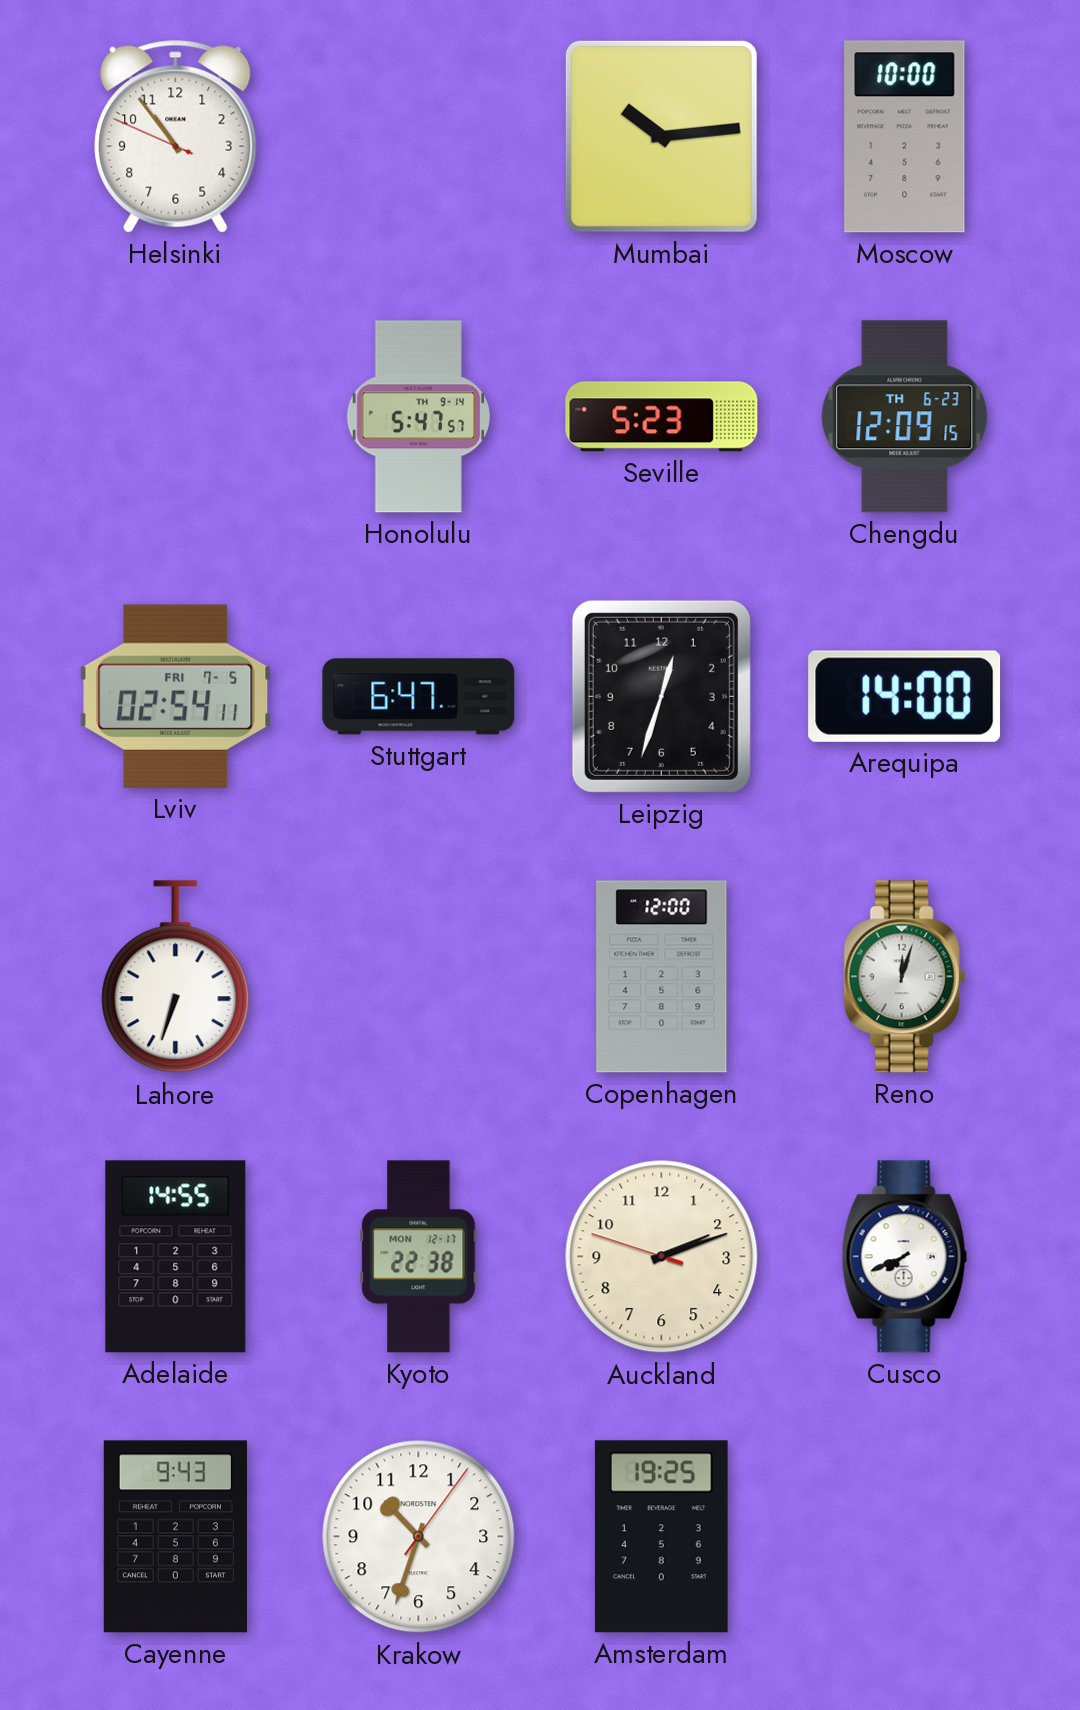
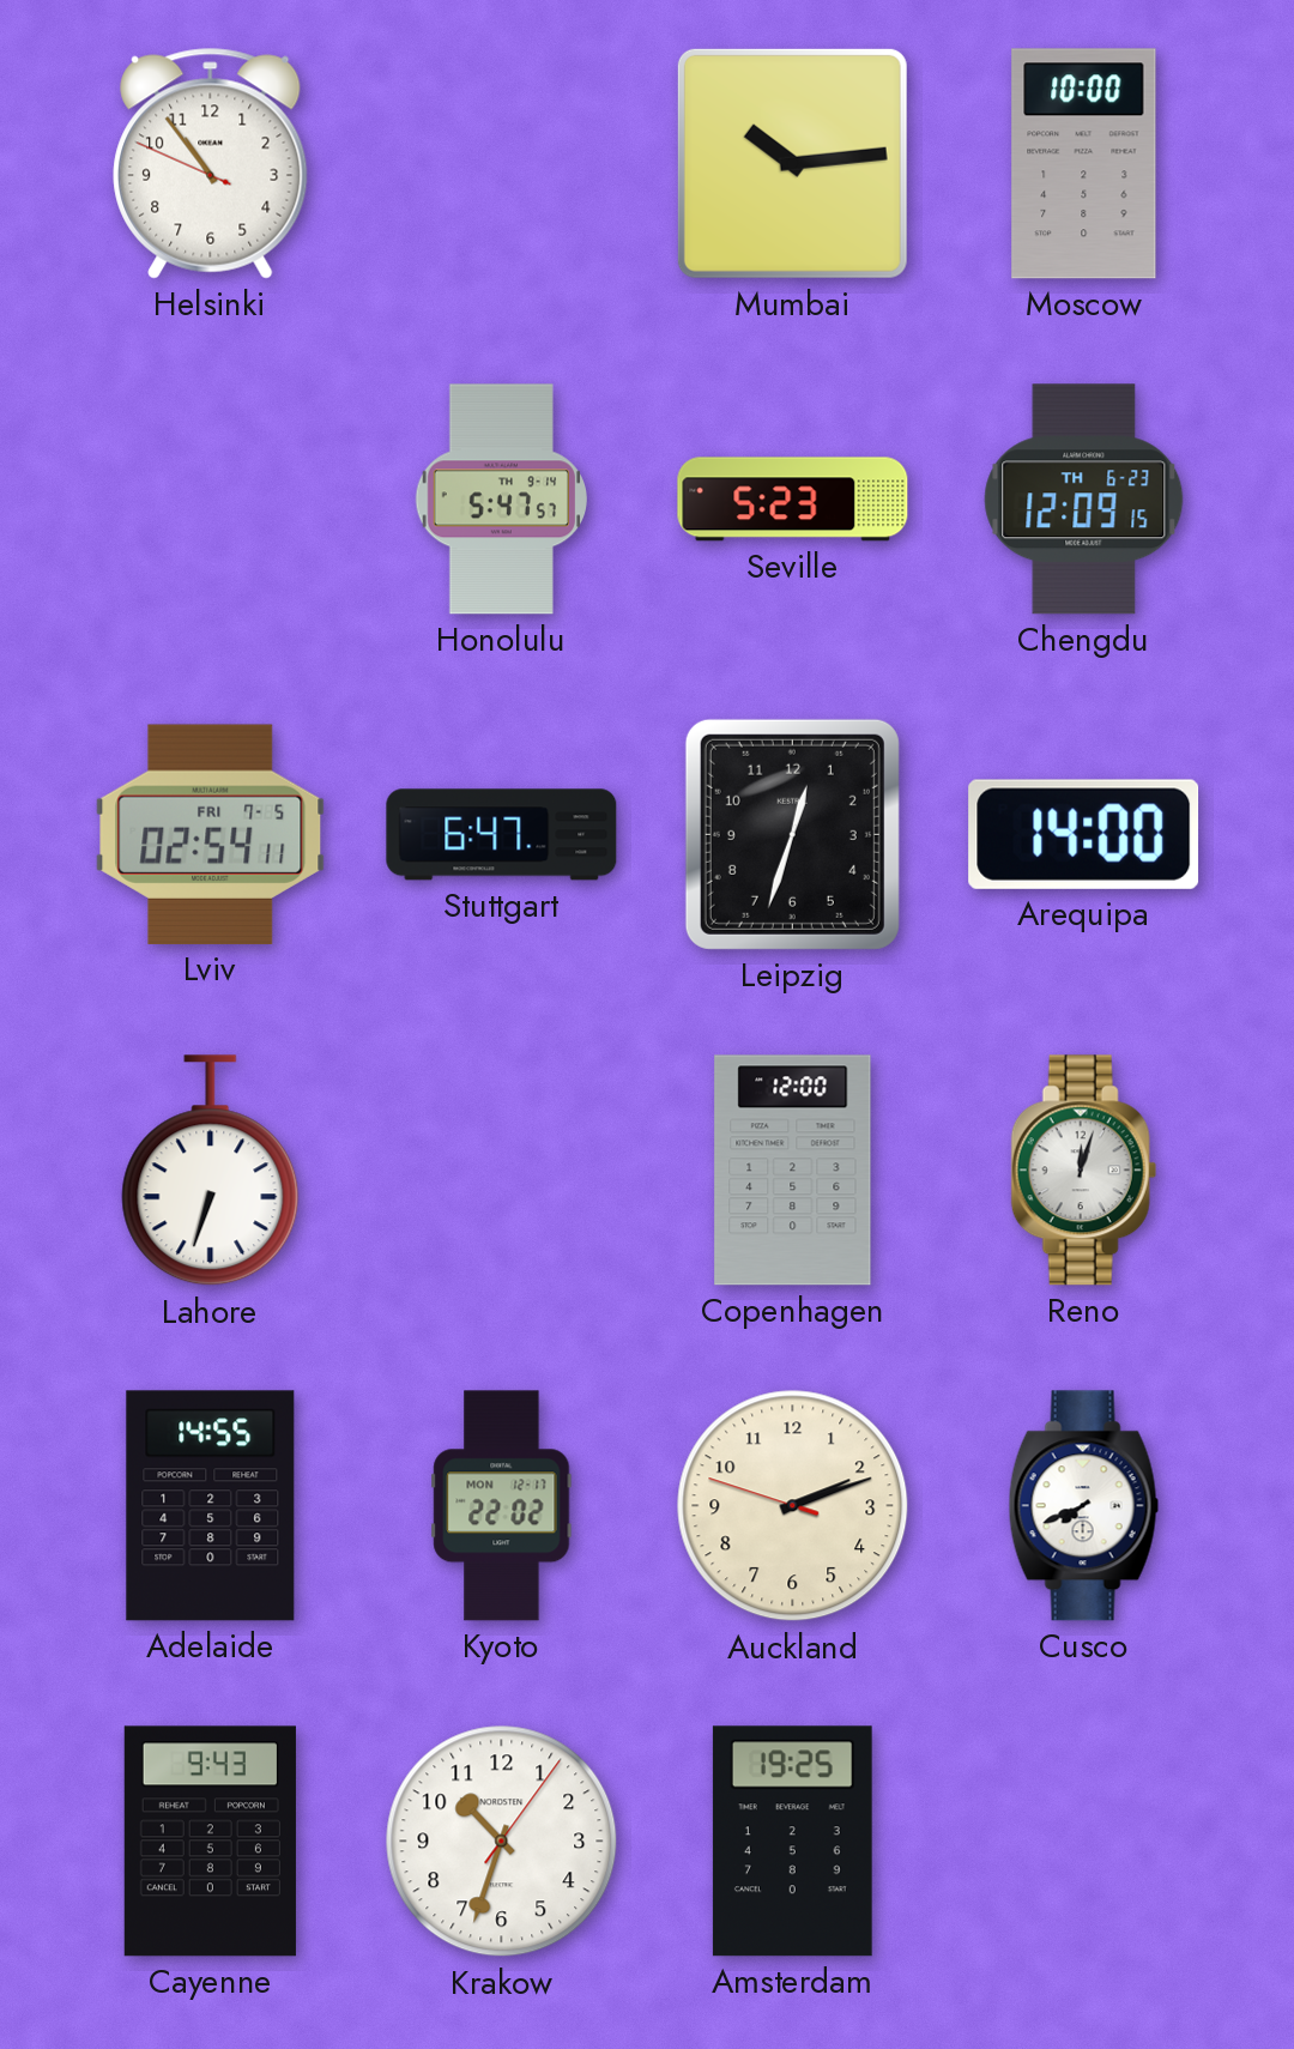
Kyoto: 22:38 -> 22:02
